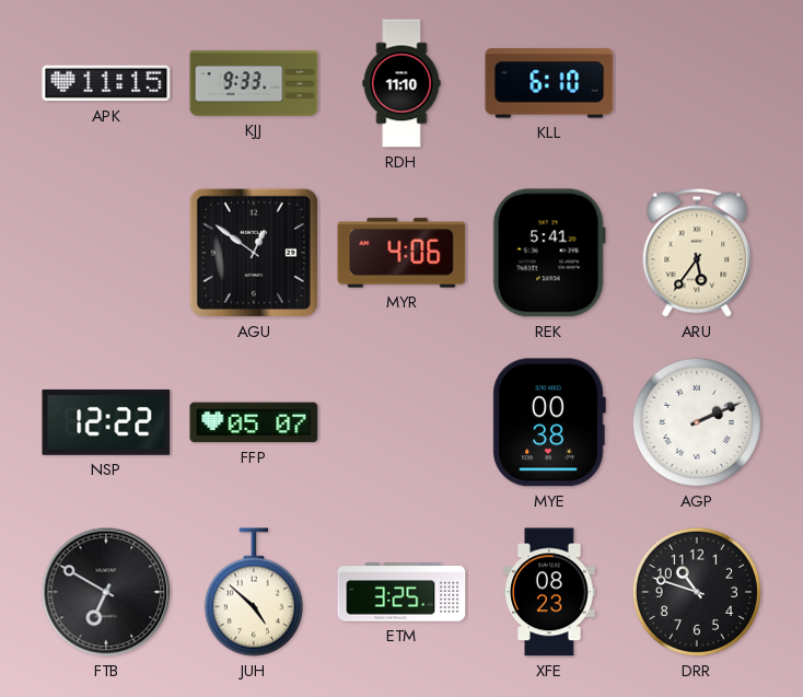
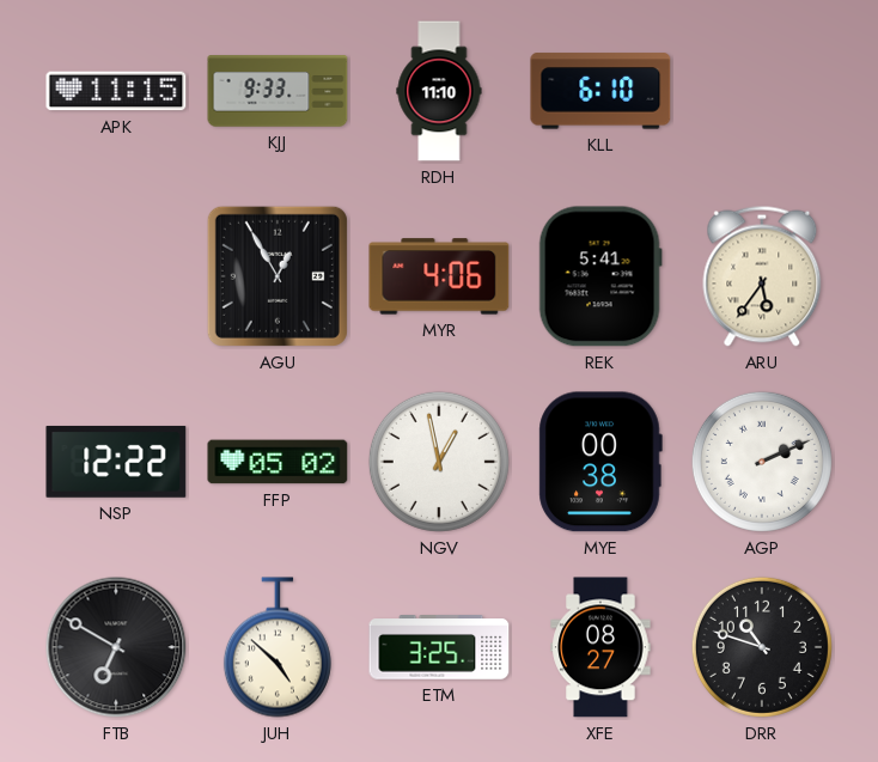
AGU: 12:51 -> 12:55
FFP: 05:07 -> 05:02
NGV: none -> 12:58
XFE: 08:23 -> 08:27
